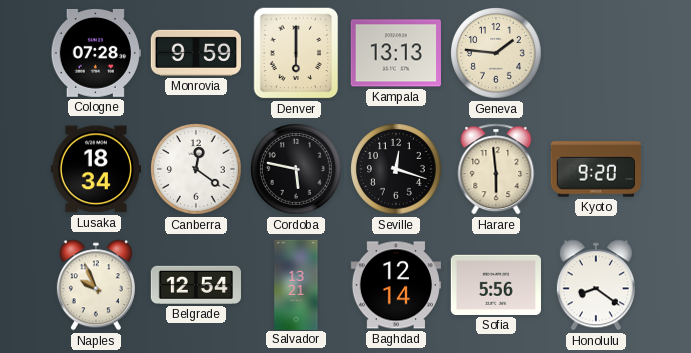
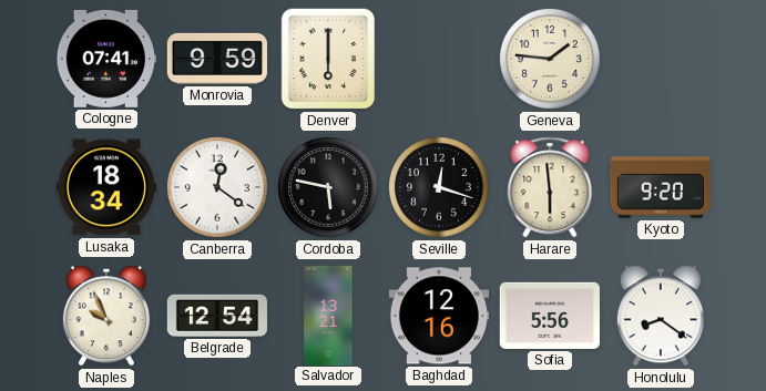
Cologne: 07:28 -> 07:41
Kampala: 13:13 -> none
Baghdad: 12:14 -> 12:16
